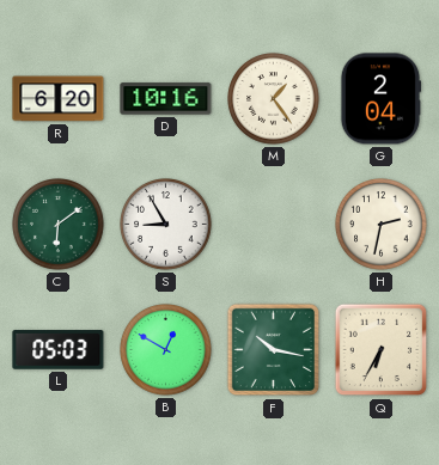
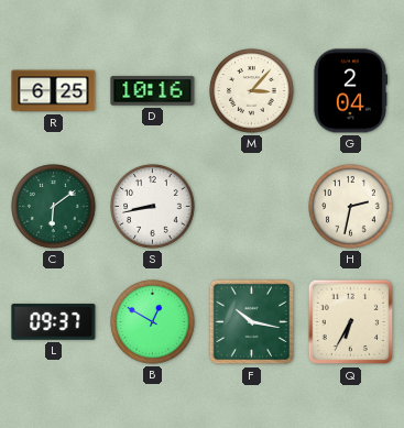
R: 6:20 -> 6:25
M: 1:24 -> 3:07
S: 8:55 -> 8:43
L: 05:03 -> 09:37
